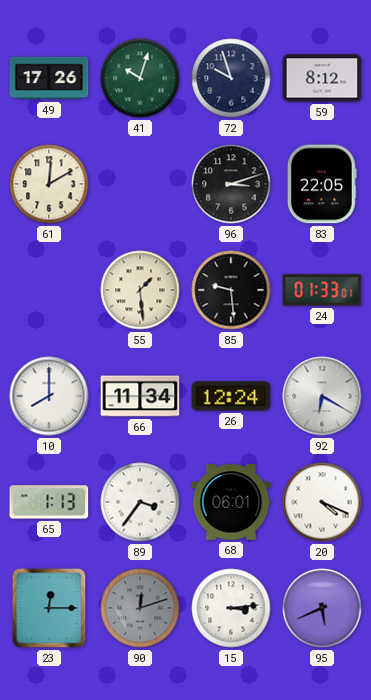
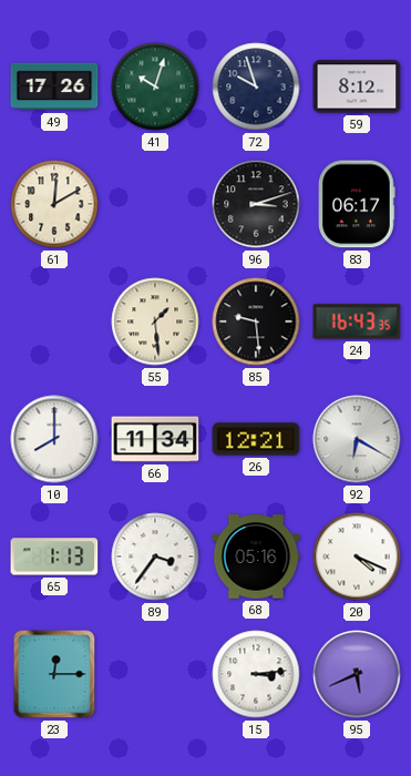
83: 22:05 -> 06:17
24: 01:33 -> 16:43
26: 12:24 -> 12:21
68: 06:01 -> 05:16
90: 12:12 -> none
